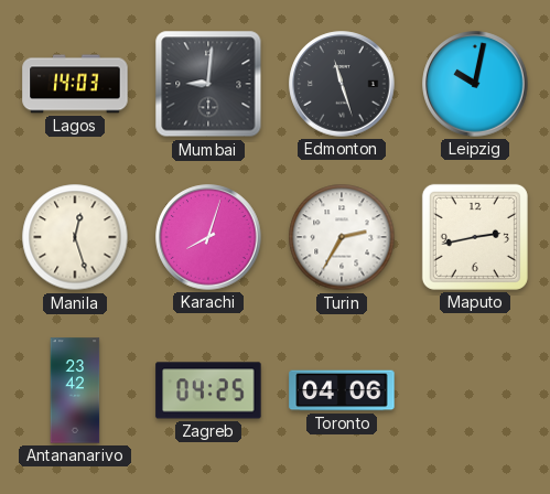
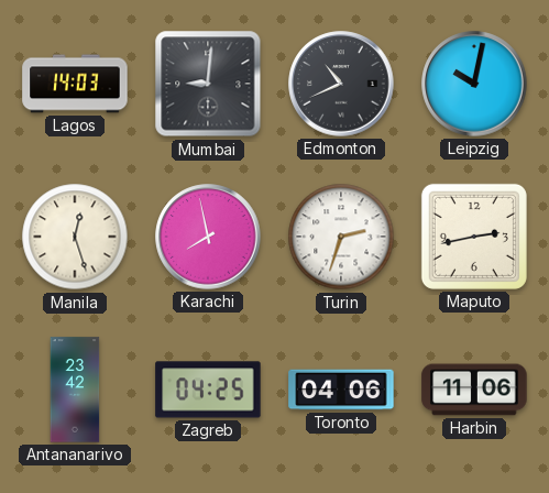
Edmonton: 11:27 -> 10:41
Karachi: 8:03 -> 7:58
Turin: 2:35 -> 2:33
Harbin: none -> 11:06
